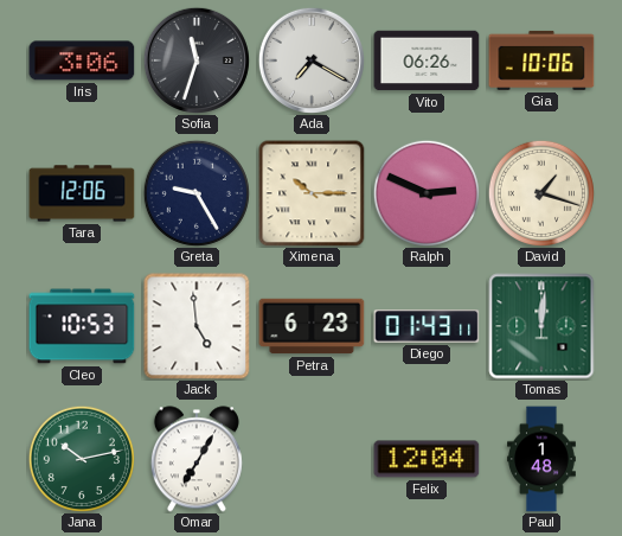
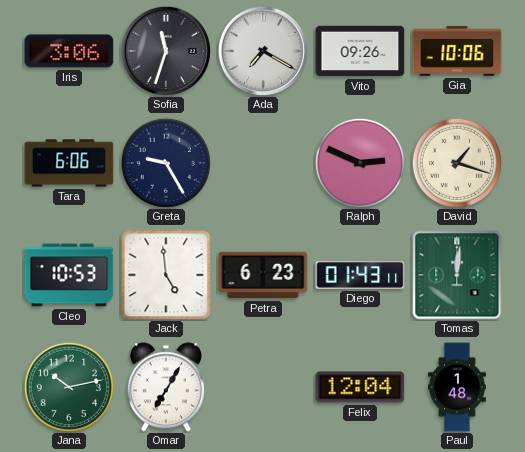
Vito: 06:26 -> 09:26
Tara: 12:06 -> 6:06
Ximena: 10:15 -> none
